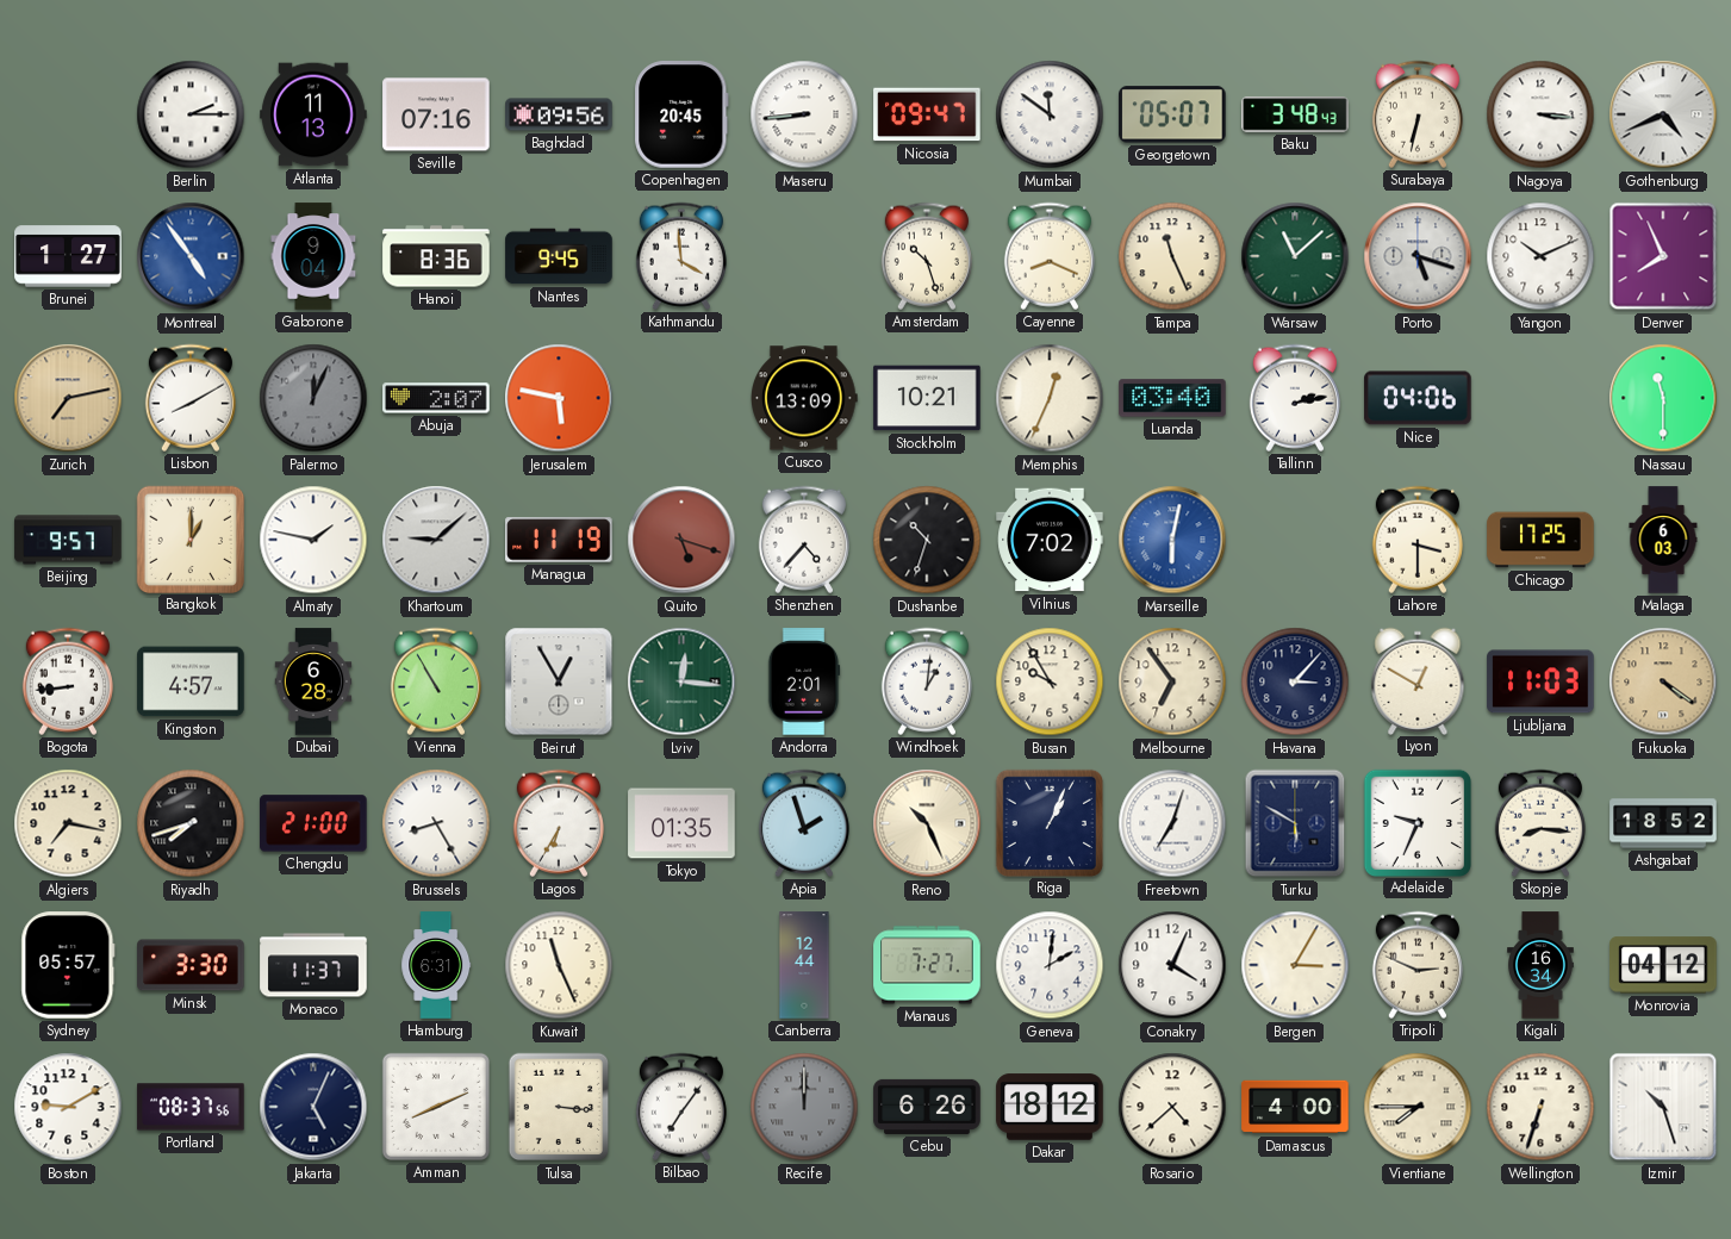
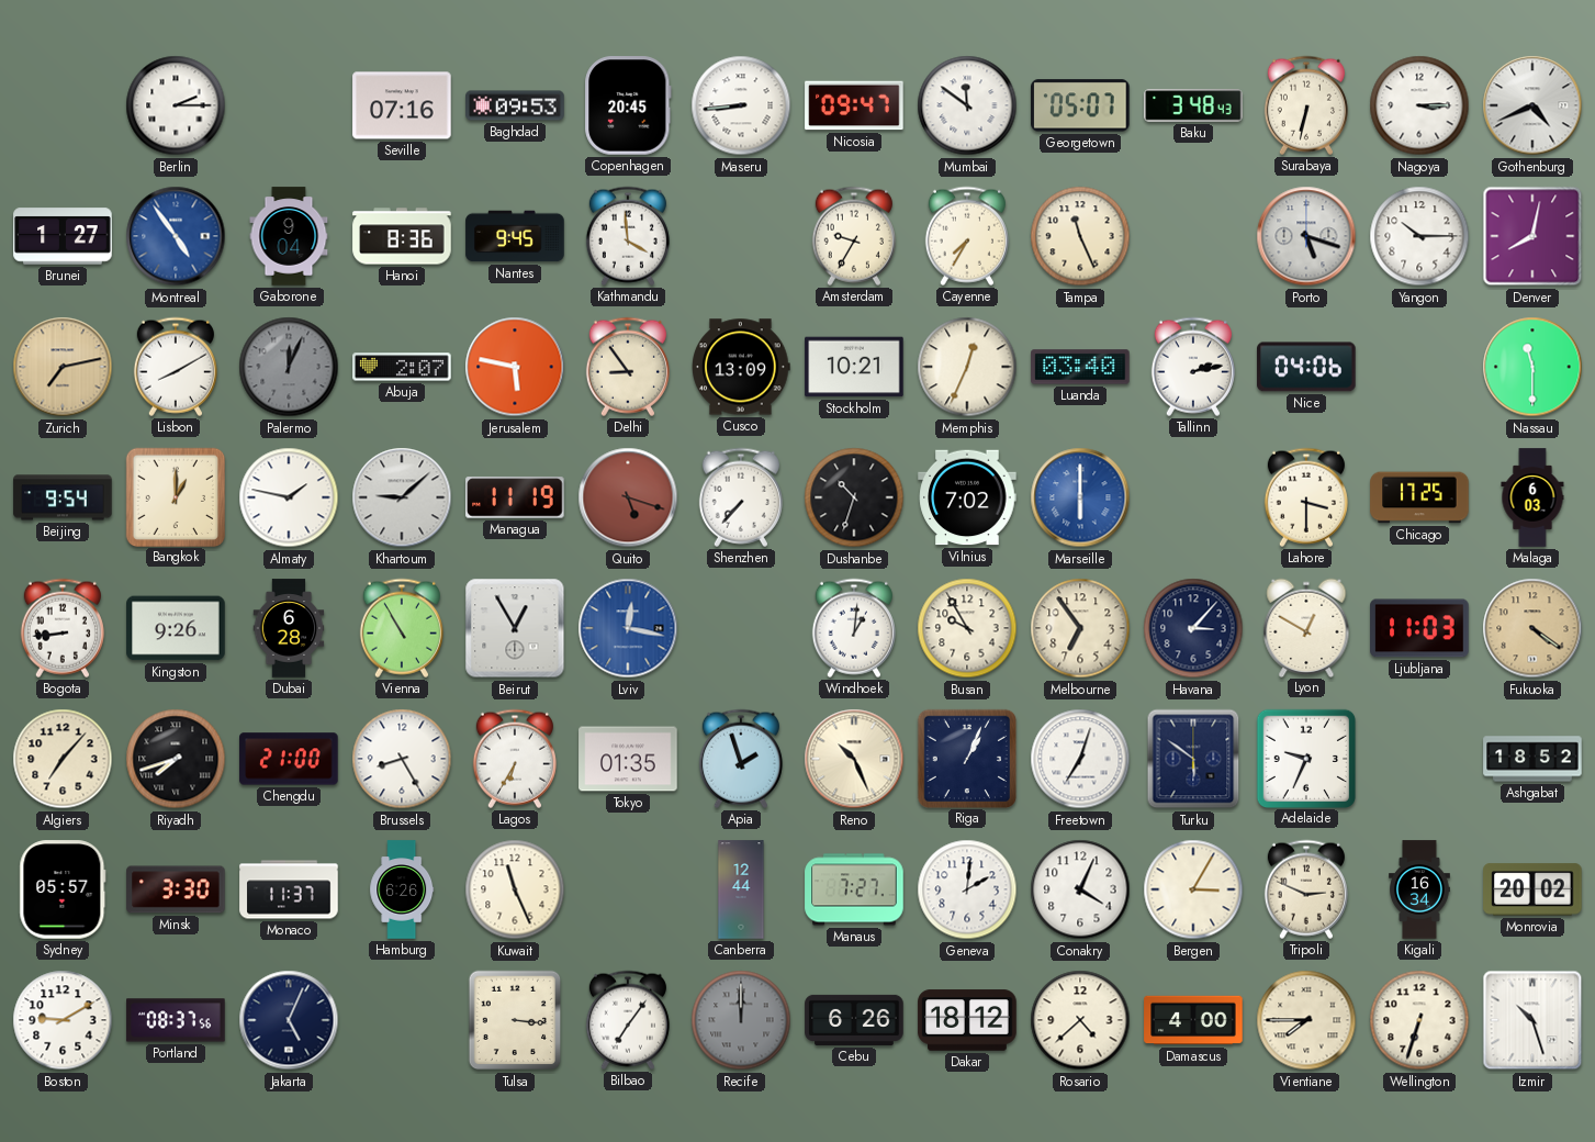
Atlanta: 11:13 -> none
Baghdad: 09:56 -> 09:53
Nagoya: 3:16 -> 3:15
Amsterdam: 10:27 -> 9:35
Cayenne: 8:19 -> 7:35
Warsaw: 11:08 -> none
Yangon: 10:11 -> 10:15
Denver: 7:56 -> 8:02
Delhi: none -> 8:54
Beijing: 9:57 -> 9:54
Shenzhen: 4:37 -> 7:37
Marseille: 6:02 -> 6:00
Kingston: 4:57 -> 9:26
Lviv: 12:16 -> 12:17
Lviv dial: green -> blue
Andorra: 2:01 -> none
Algiers: 7:17 -> 7:07
Turku: 5:50 -> 5:51
Skopje: 8:16 -> none
Hamburg: 6:31 -> 6:26
Monrovia: 04:12 -> 20:02
Amman: 8:11 -> none
